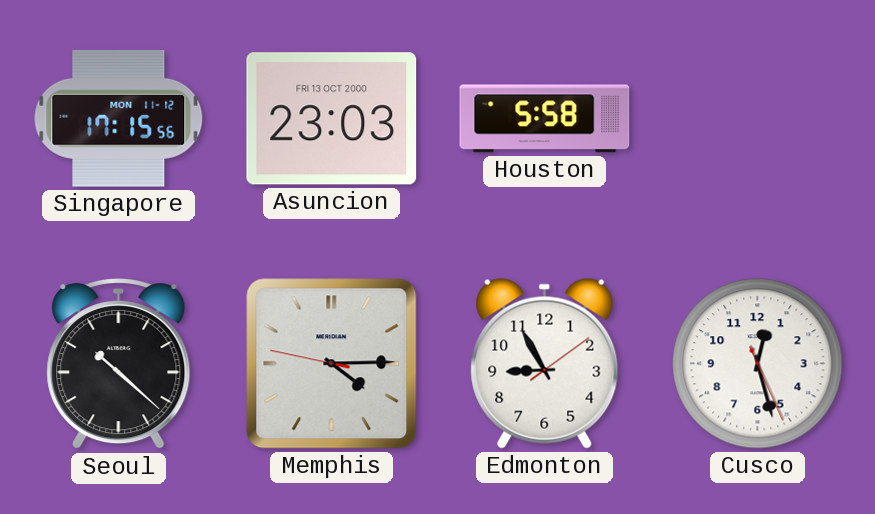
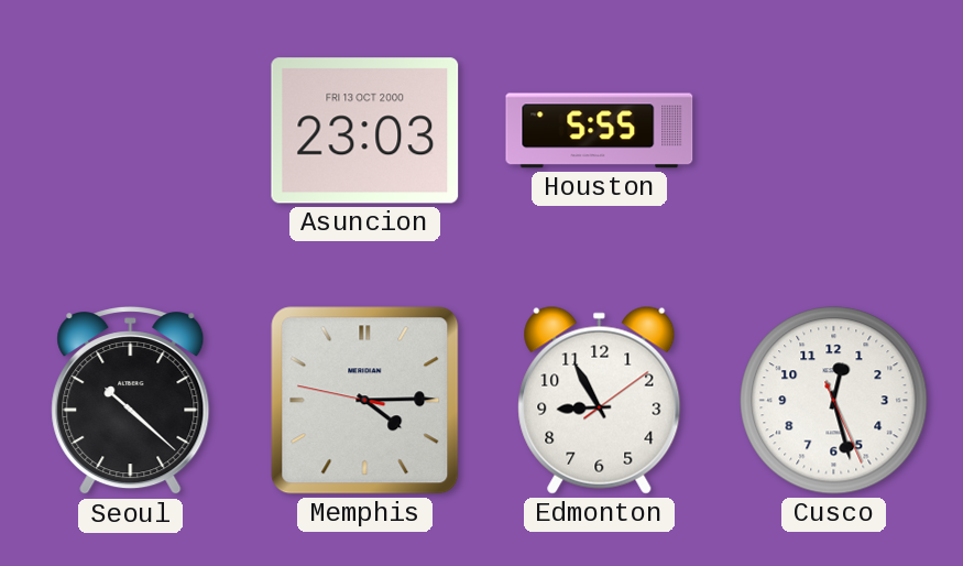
Singapore: 17:15 -> none
Houston: 5:58 -> 5:55
